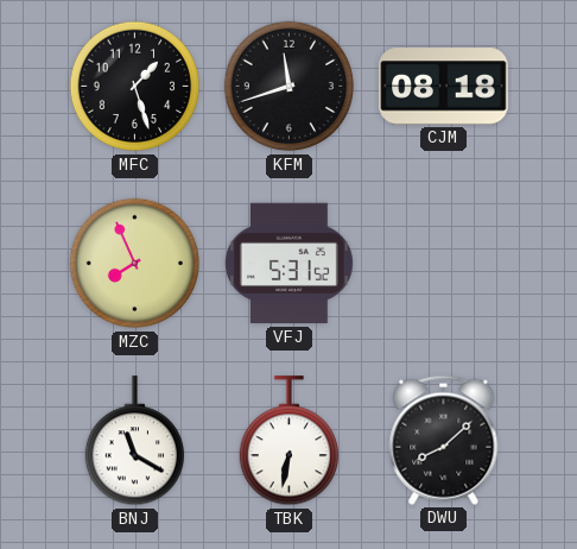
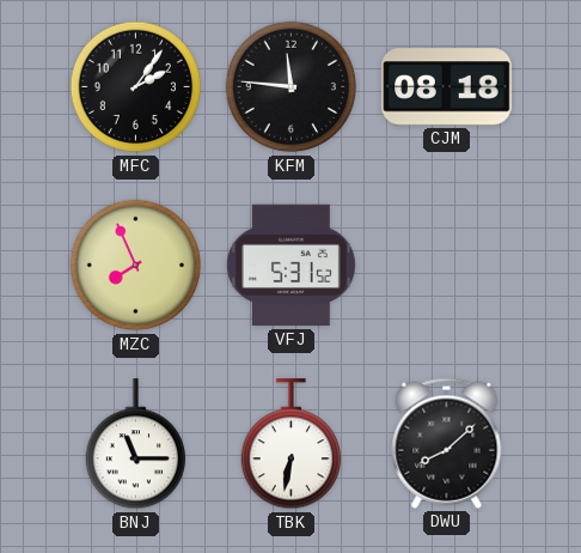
MFC: 1:27 -> 2:06
KFM: 11:42 -> 11:46
BNJ: 11:20 -> 11:15
